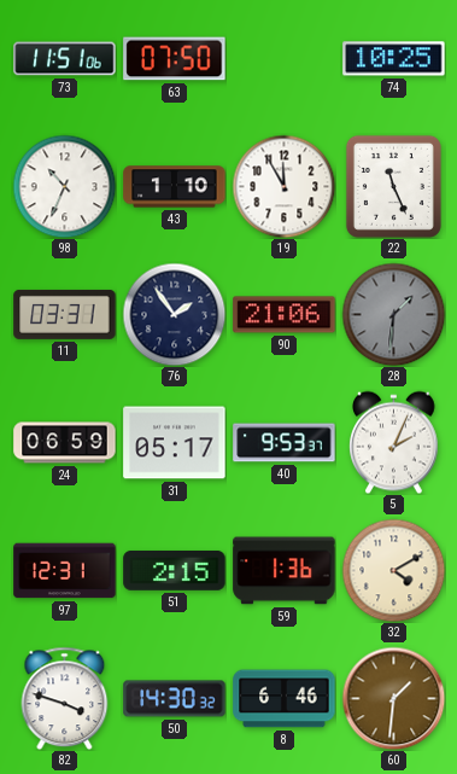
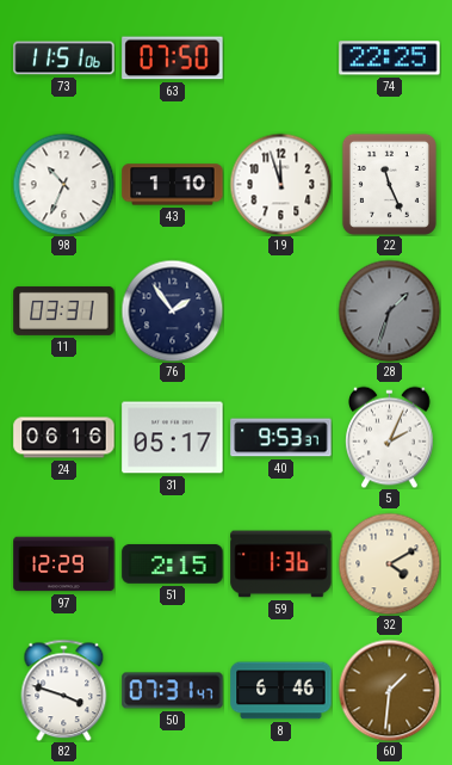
74: 10:25 -> 22:25
19: 11:55 -> 11:57
90: 21:06 -> none
28: 1:31 -> 1:33
24: 06:59 -> 06:16
97: 12:31 -> 12:29
50: 14:30 -> 07:31
